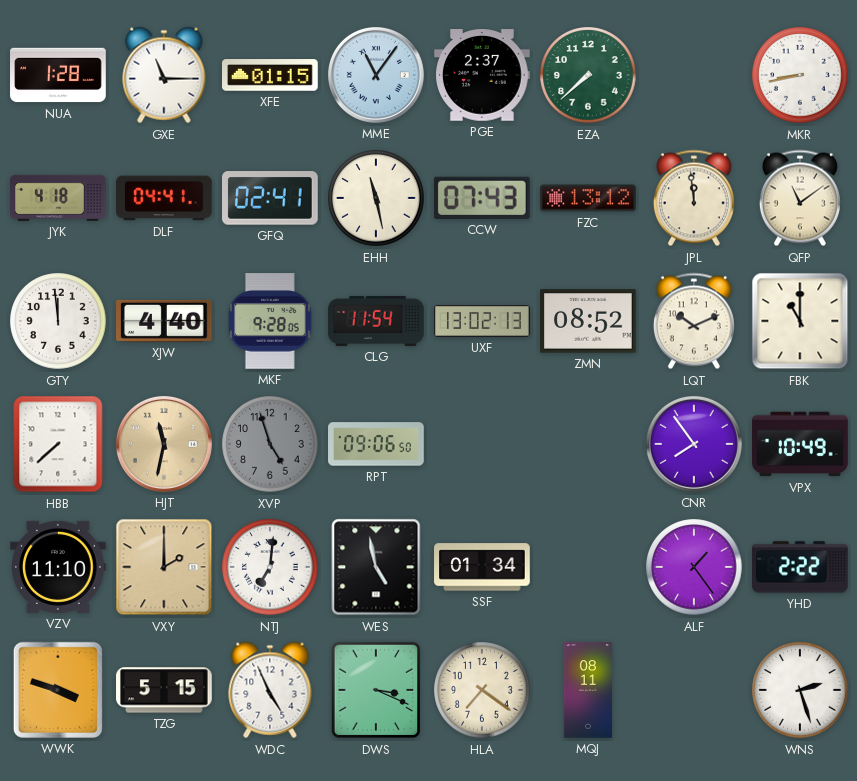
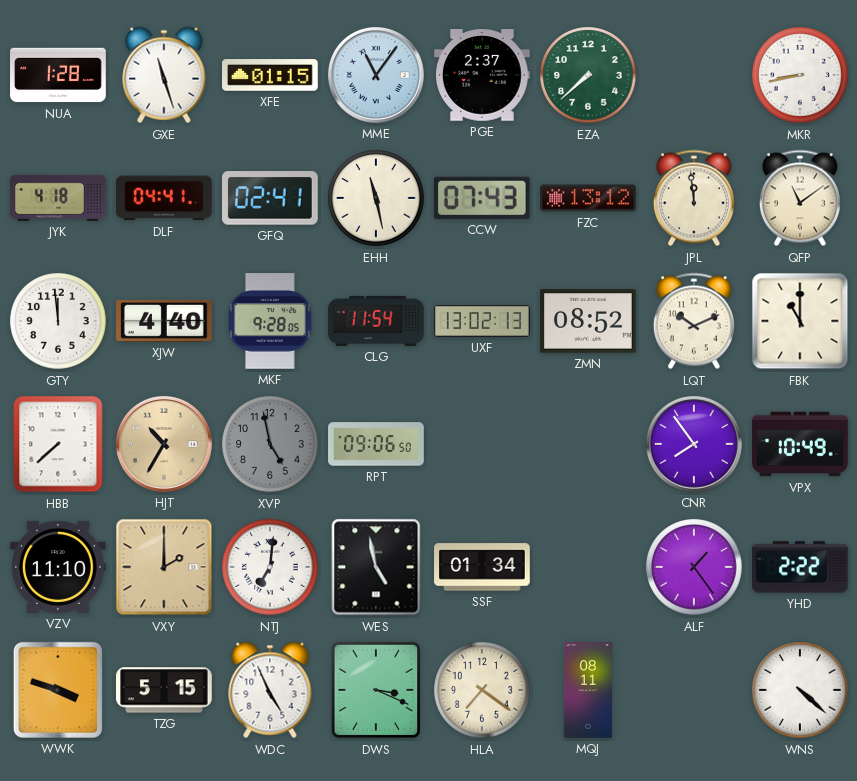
GXE: 11:15 -> 11:27
HJT: 11:32 -> 10:35
XVP: 4:57 -> 4:58
WNS: 2:27 -> 4:22
